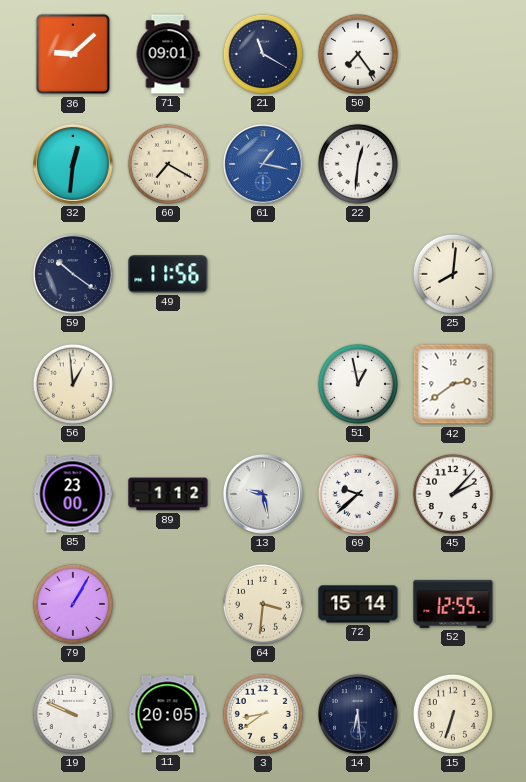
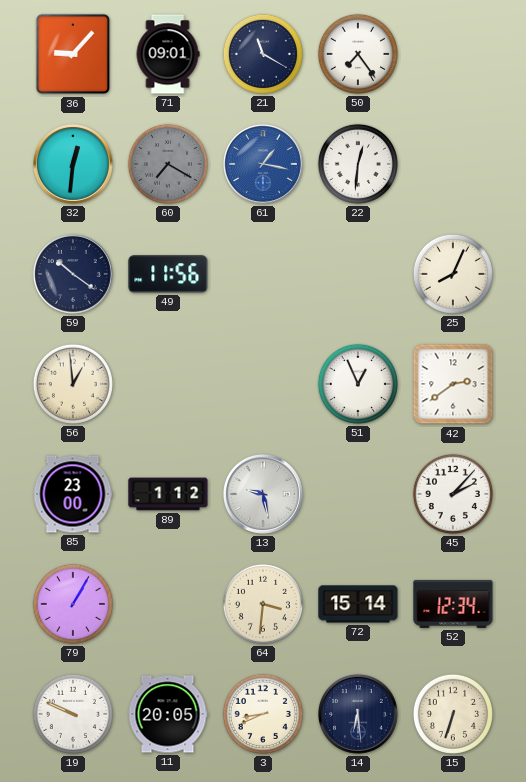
36: 9:08 -> 9:07
60 dial: cream -> grey
25: 8:01 -> 8:04
51: 12:58 -> 12:56
69: 9:38 -> none
52: 12:55 -> 12:34
3: 8:39 -> 8:41
